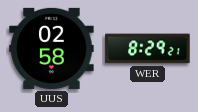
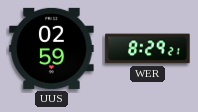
UUS: 02:58 -> 02:59
